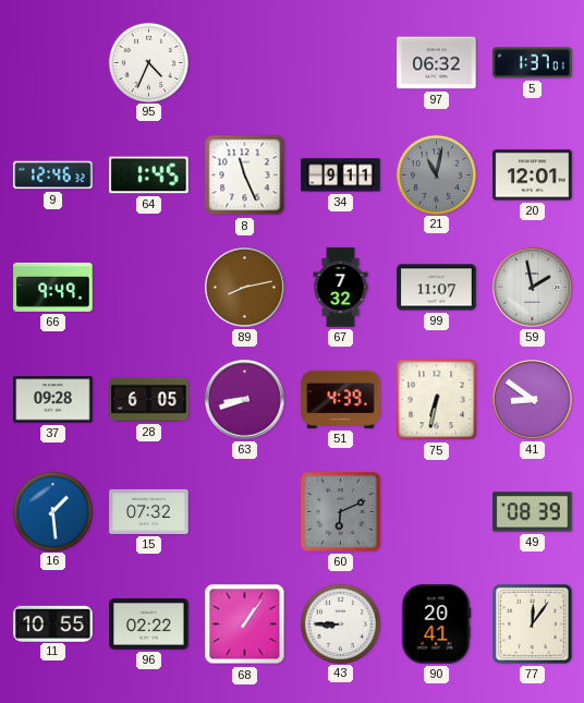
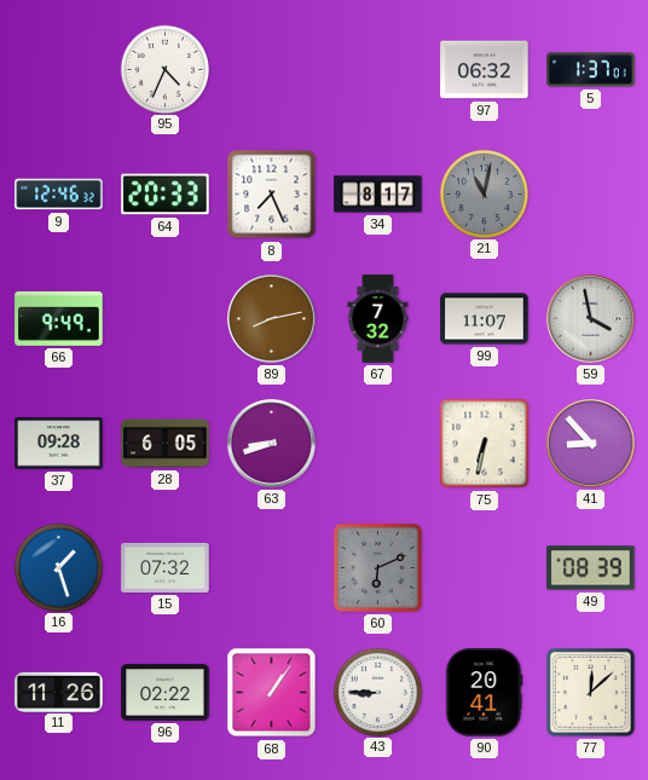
64: 1:45 -> 20:33
8: 11:26 -> 7:26
34: 9:11 -> 8:17
20: 12:01 -> none
59: 1:58 -> 3:58
51: 4:39 -> none
41: 8:51 -> 8:53
16: 1:29 -> 1:27
11: 10:55 -> 11:26
77: 12:06 -> 12:08
